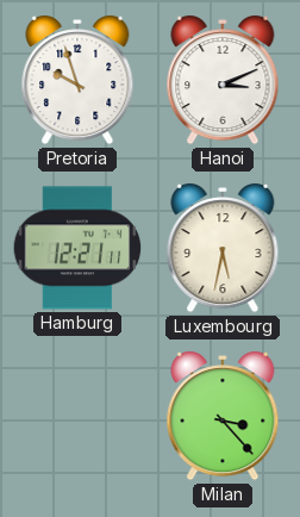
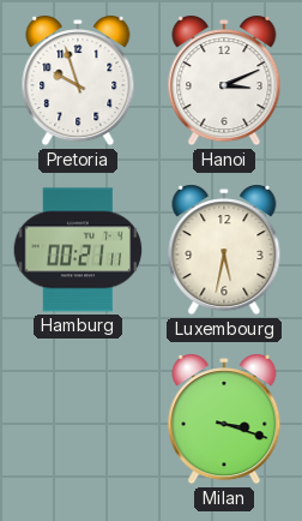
Hamburg: 12:21 -> 00:21
Milan: 3:23 -> 3:18
